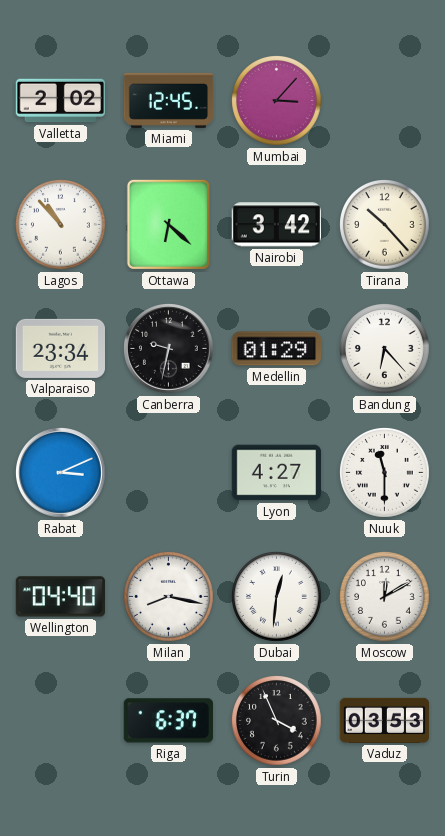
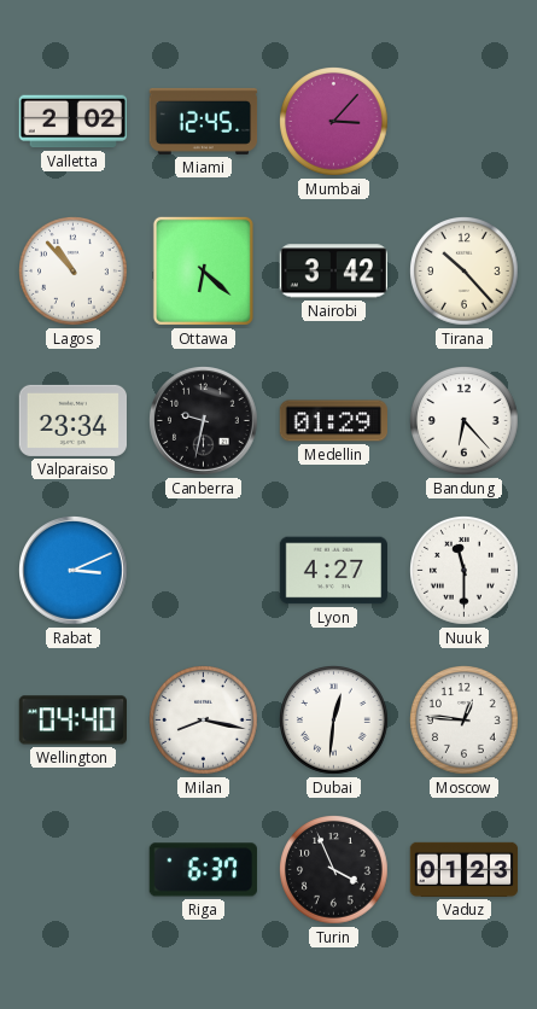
Moscow: 12:10 -> 12:46
Vaduz: 03:53 -> 01:23
